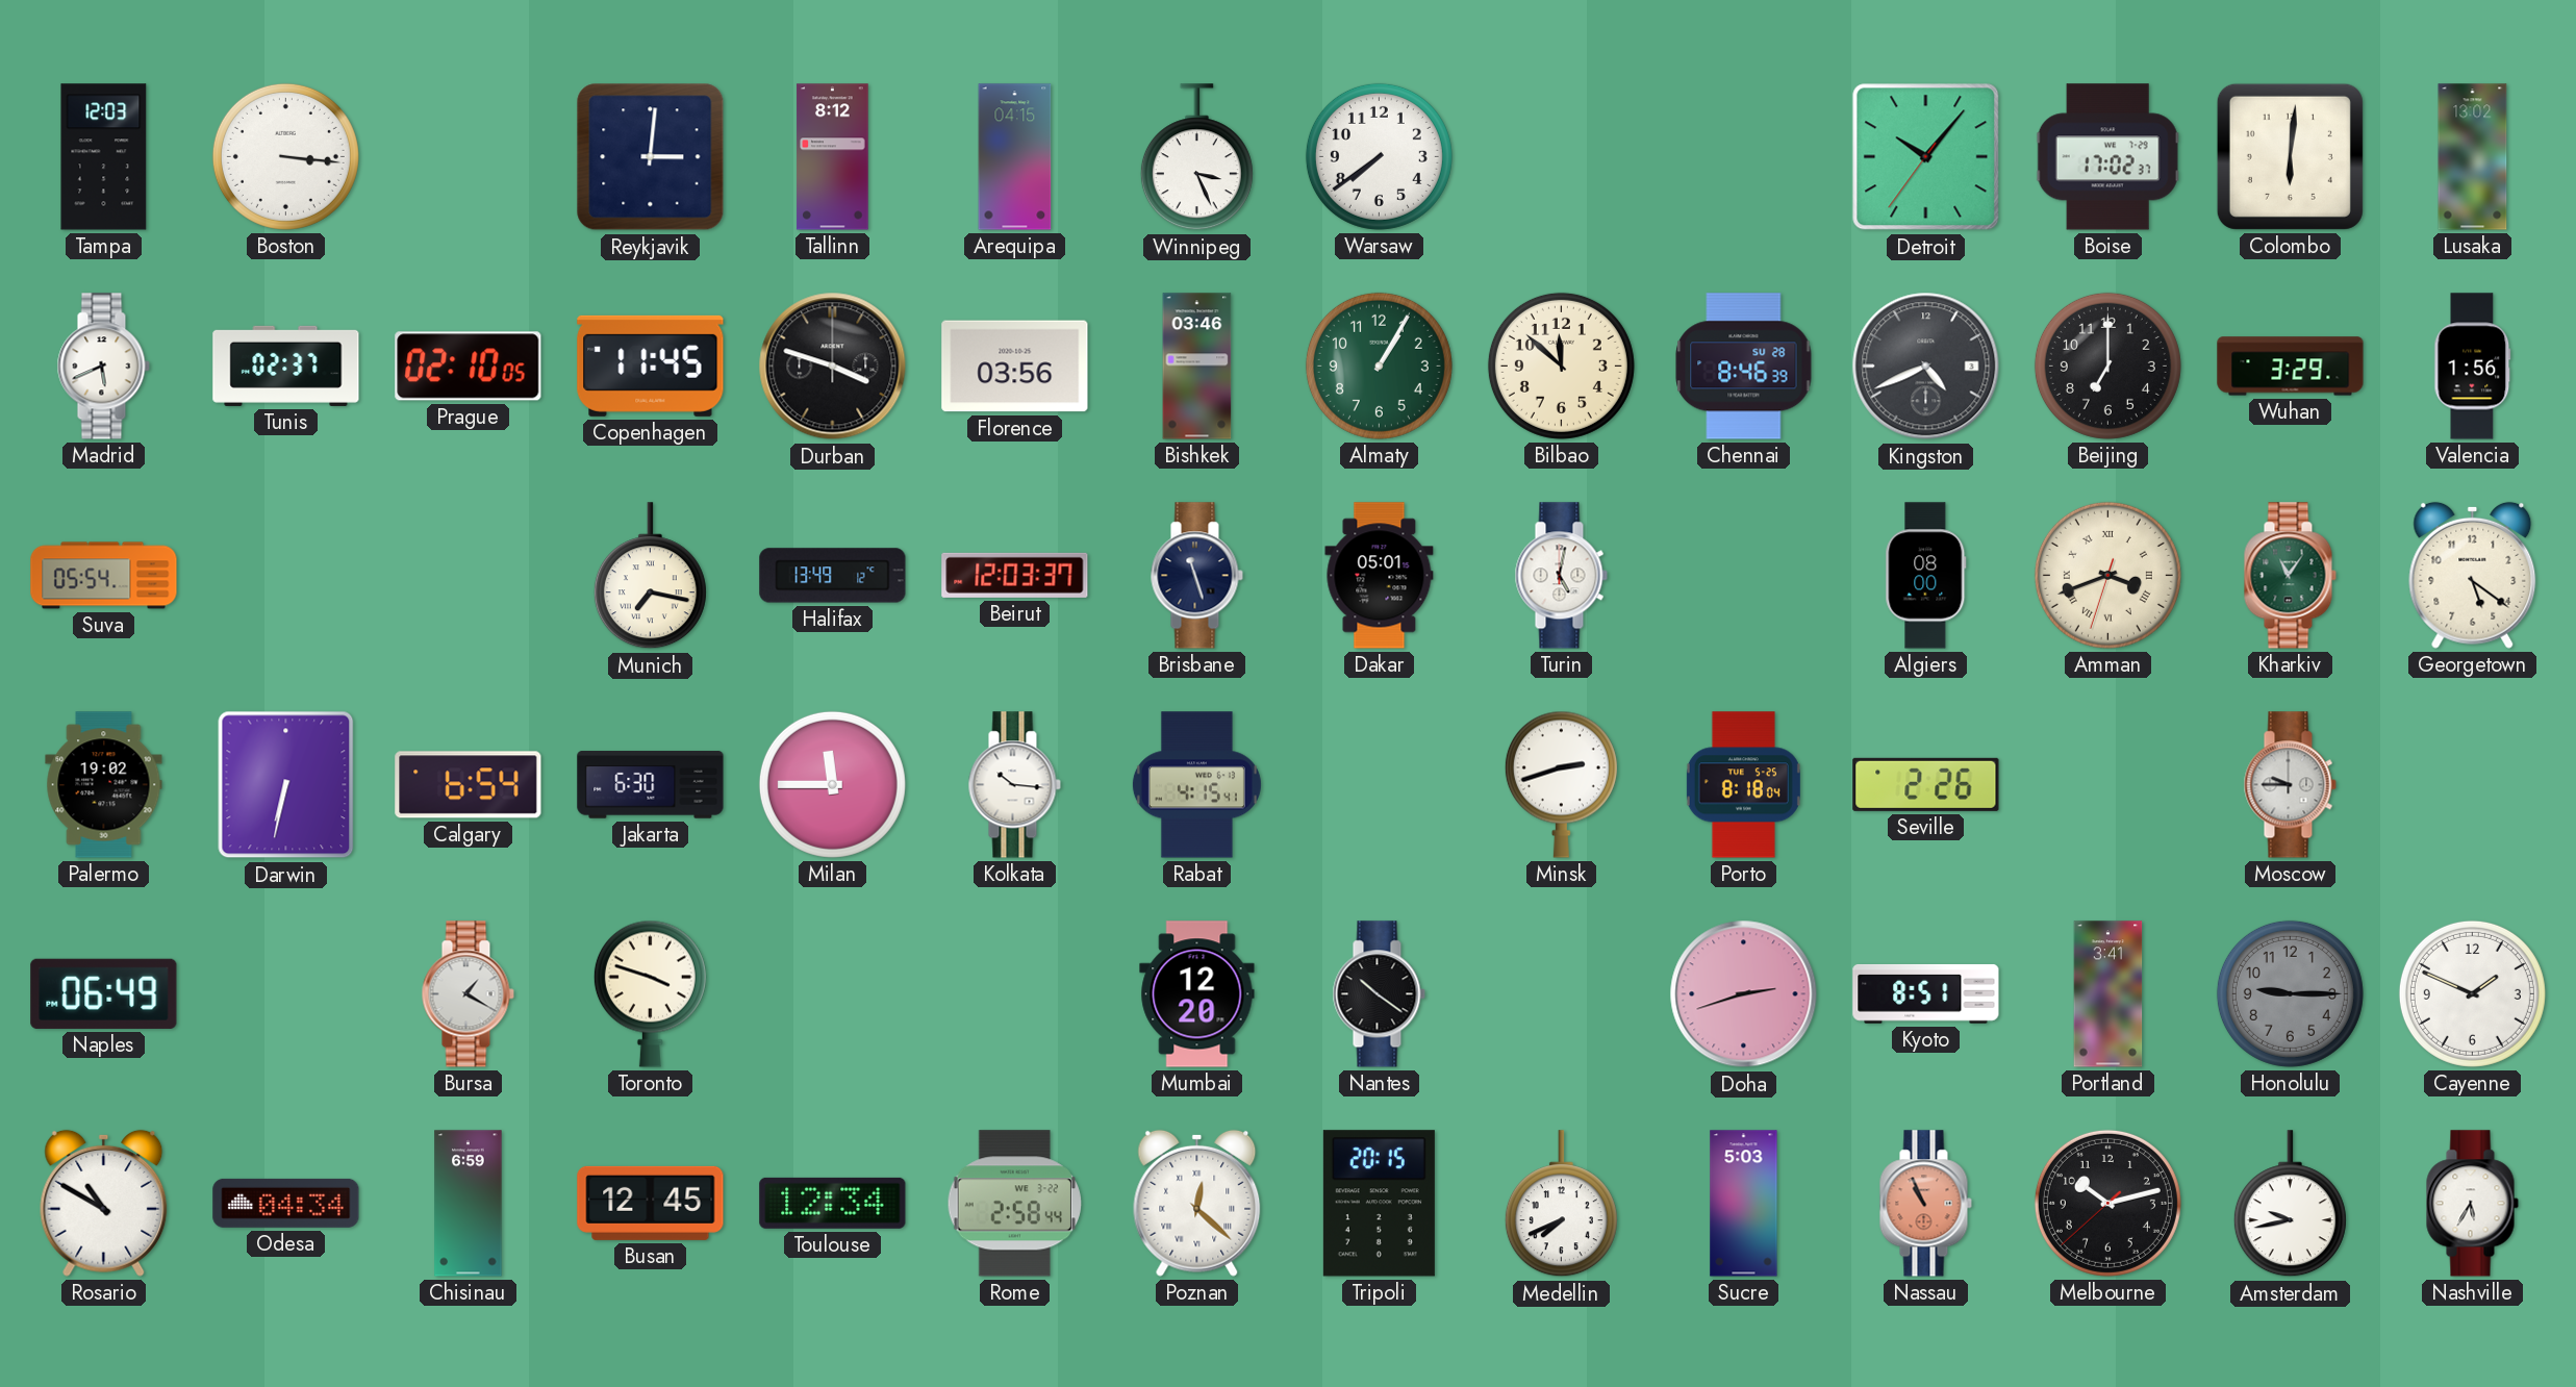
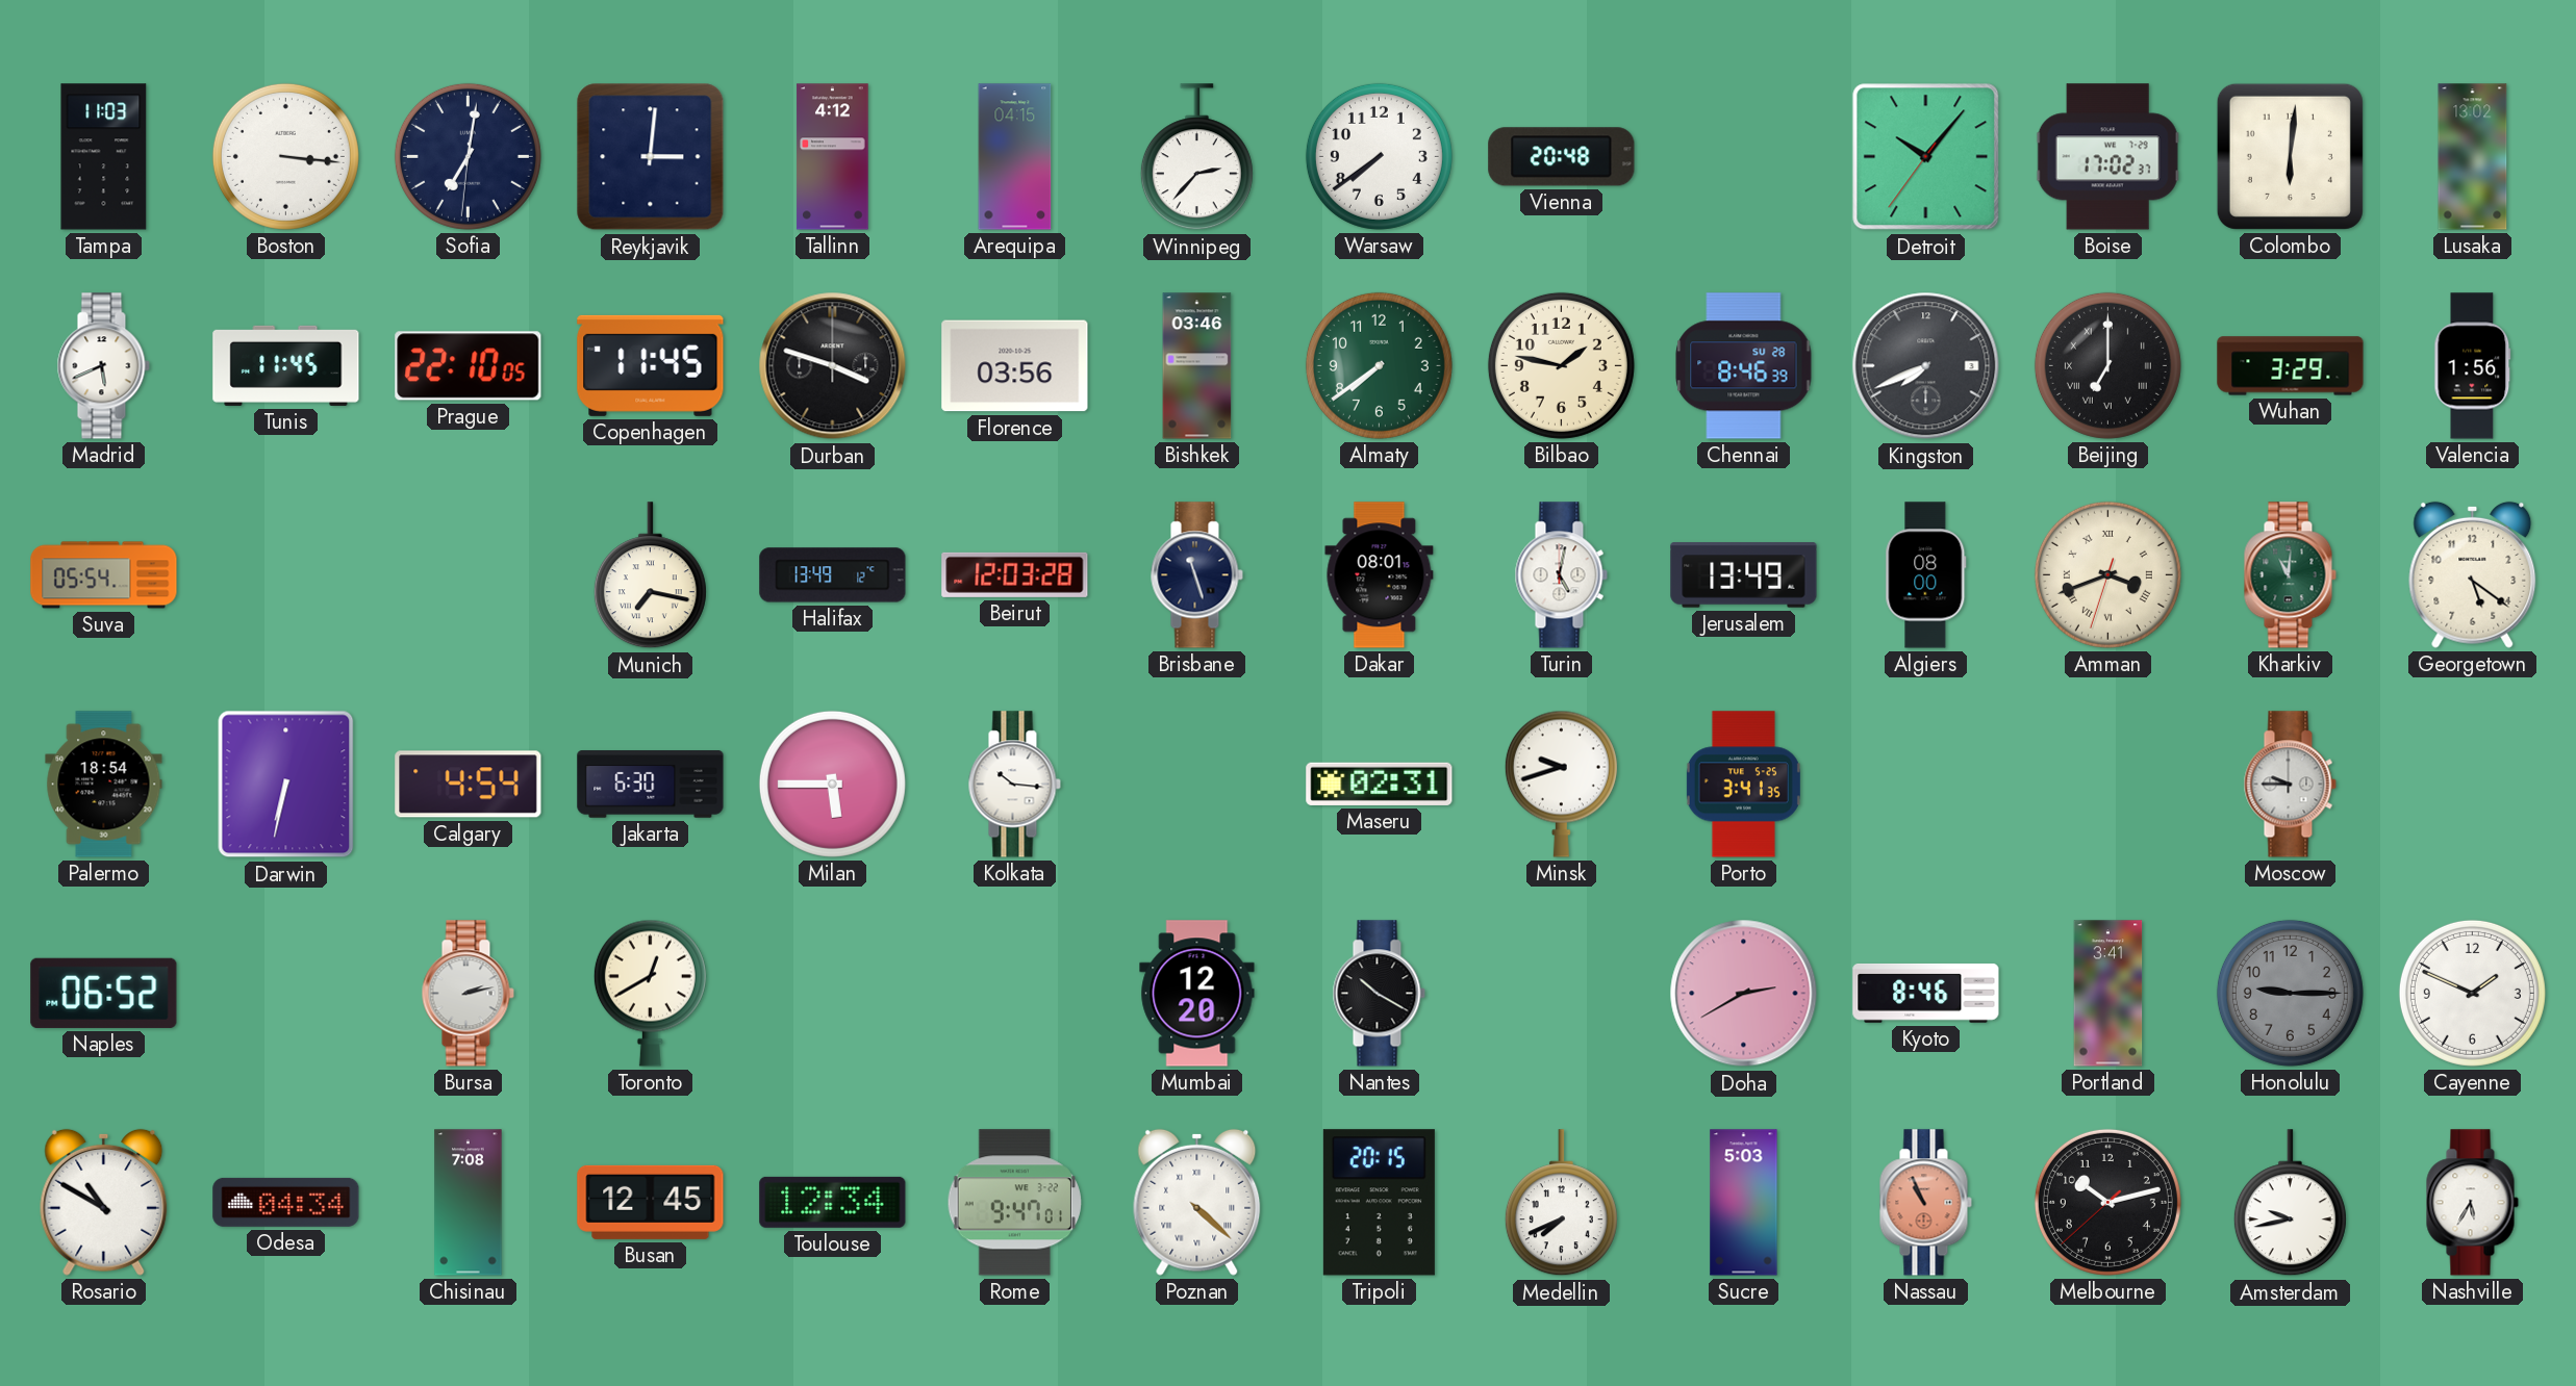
Tampa: 12:03 -> 11:03
Sofia: none -> 7:01
Tallinn: 8:12 -> 4:12
Winnipeg: 3:26 -> 2:37
Vienna: none -> 20:48
Tunis: 02:37 -> 11:45
Prague: 02:10 -> 22:10
Almaty: 1:05 -> 7:39
Bilbao: 11:52 -> 1:47
Kingston: 4:41 -> 7:41
Beijing numerals: Arabic -> Roman
Beirut: 12:03:37 -> 12:03:28
Dakar: 05:01 -> 08:01
Jerusalem: none -> 13:49
Kharkiv: 11:06 -> 11:01
Palermo: 19:02 -> 18:54
Calgary: 6:54 -> 4:54
Milan: 11:45 -> 5:45
Rabat: 4:15 -> none
Maseru: none -> 02:31
Minsk: 2:42 -> 9:42
Porto: 8:18 -> 3:41
Seville: 2:26 -> none
Naples: 06:49 -> 06:52
Bursa: 1:20 -> 2:13
Toronto: 3:48 -> 12:40
Nantes: 10:21 -> 10:20
Doha: 2:42 -> 2:40
Kyoto: 8:51 -> 8:46
Chisinau: 6:59 -> 7:08
Rome: 2:58 -> 9:47
Poznan: 12:22 -> 4:22
